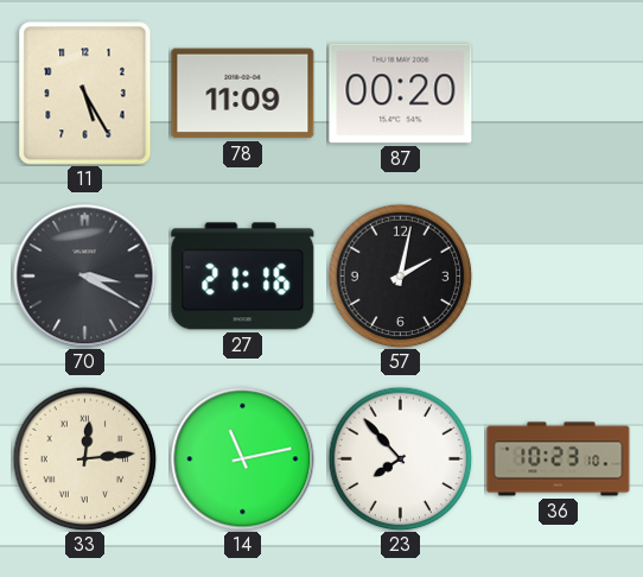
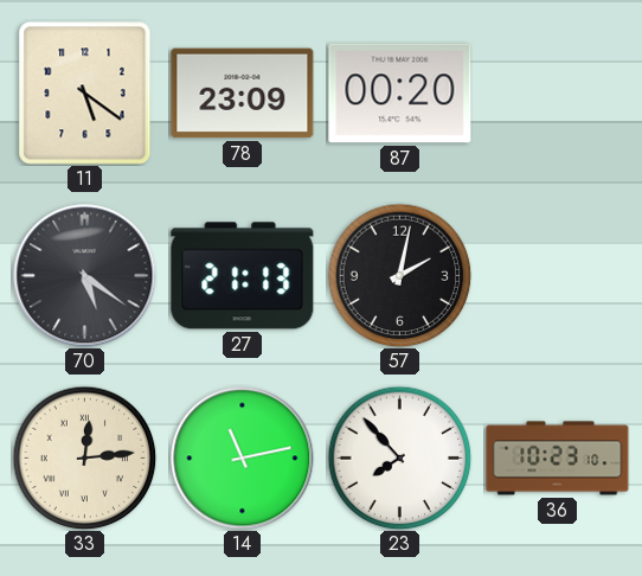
11: 5:25 -> 5:21
78: 11:09 -> 23:09
70: 3:20 -> 5:21
27: 21:16 -> 21:13
